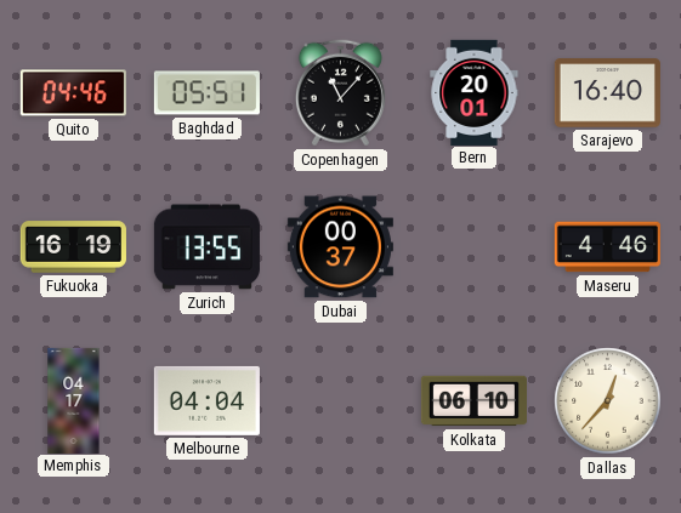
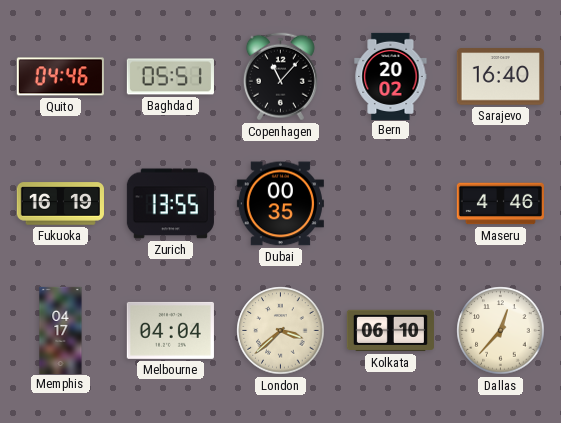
Bern: 20:01 -> 20:02
Dubai: 00:37 -> 00:35
London: none -> 3:38
